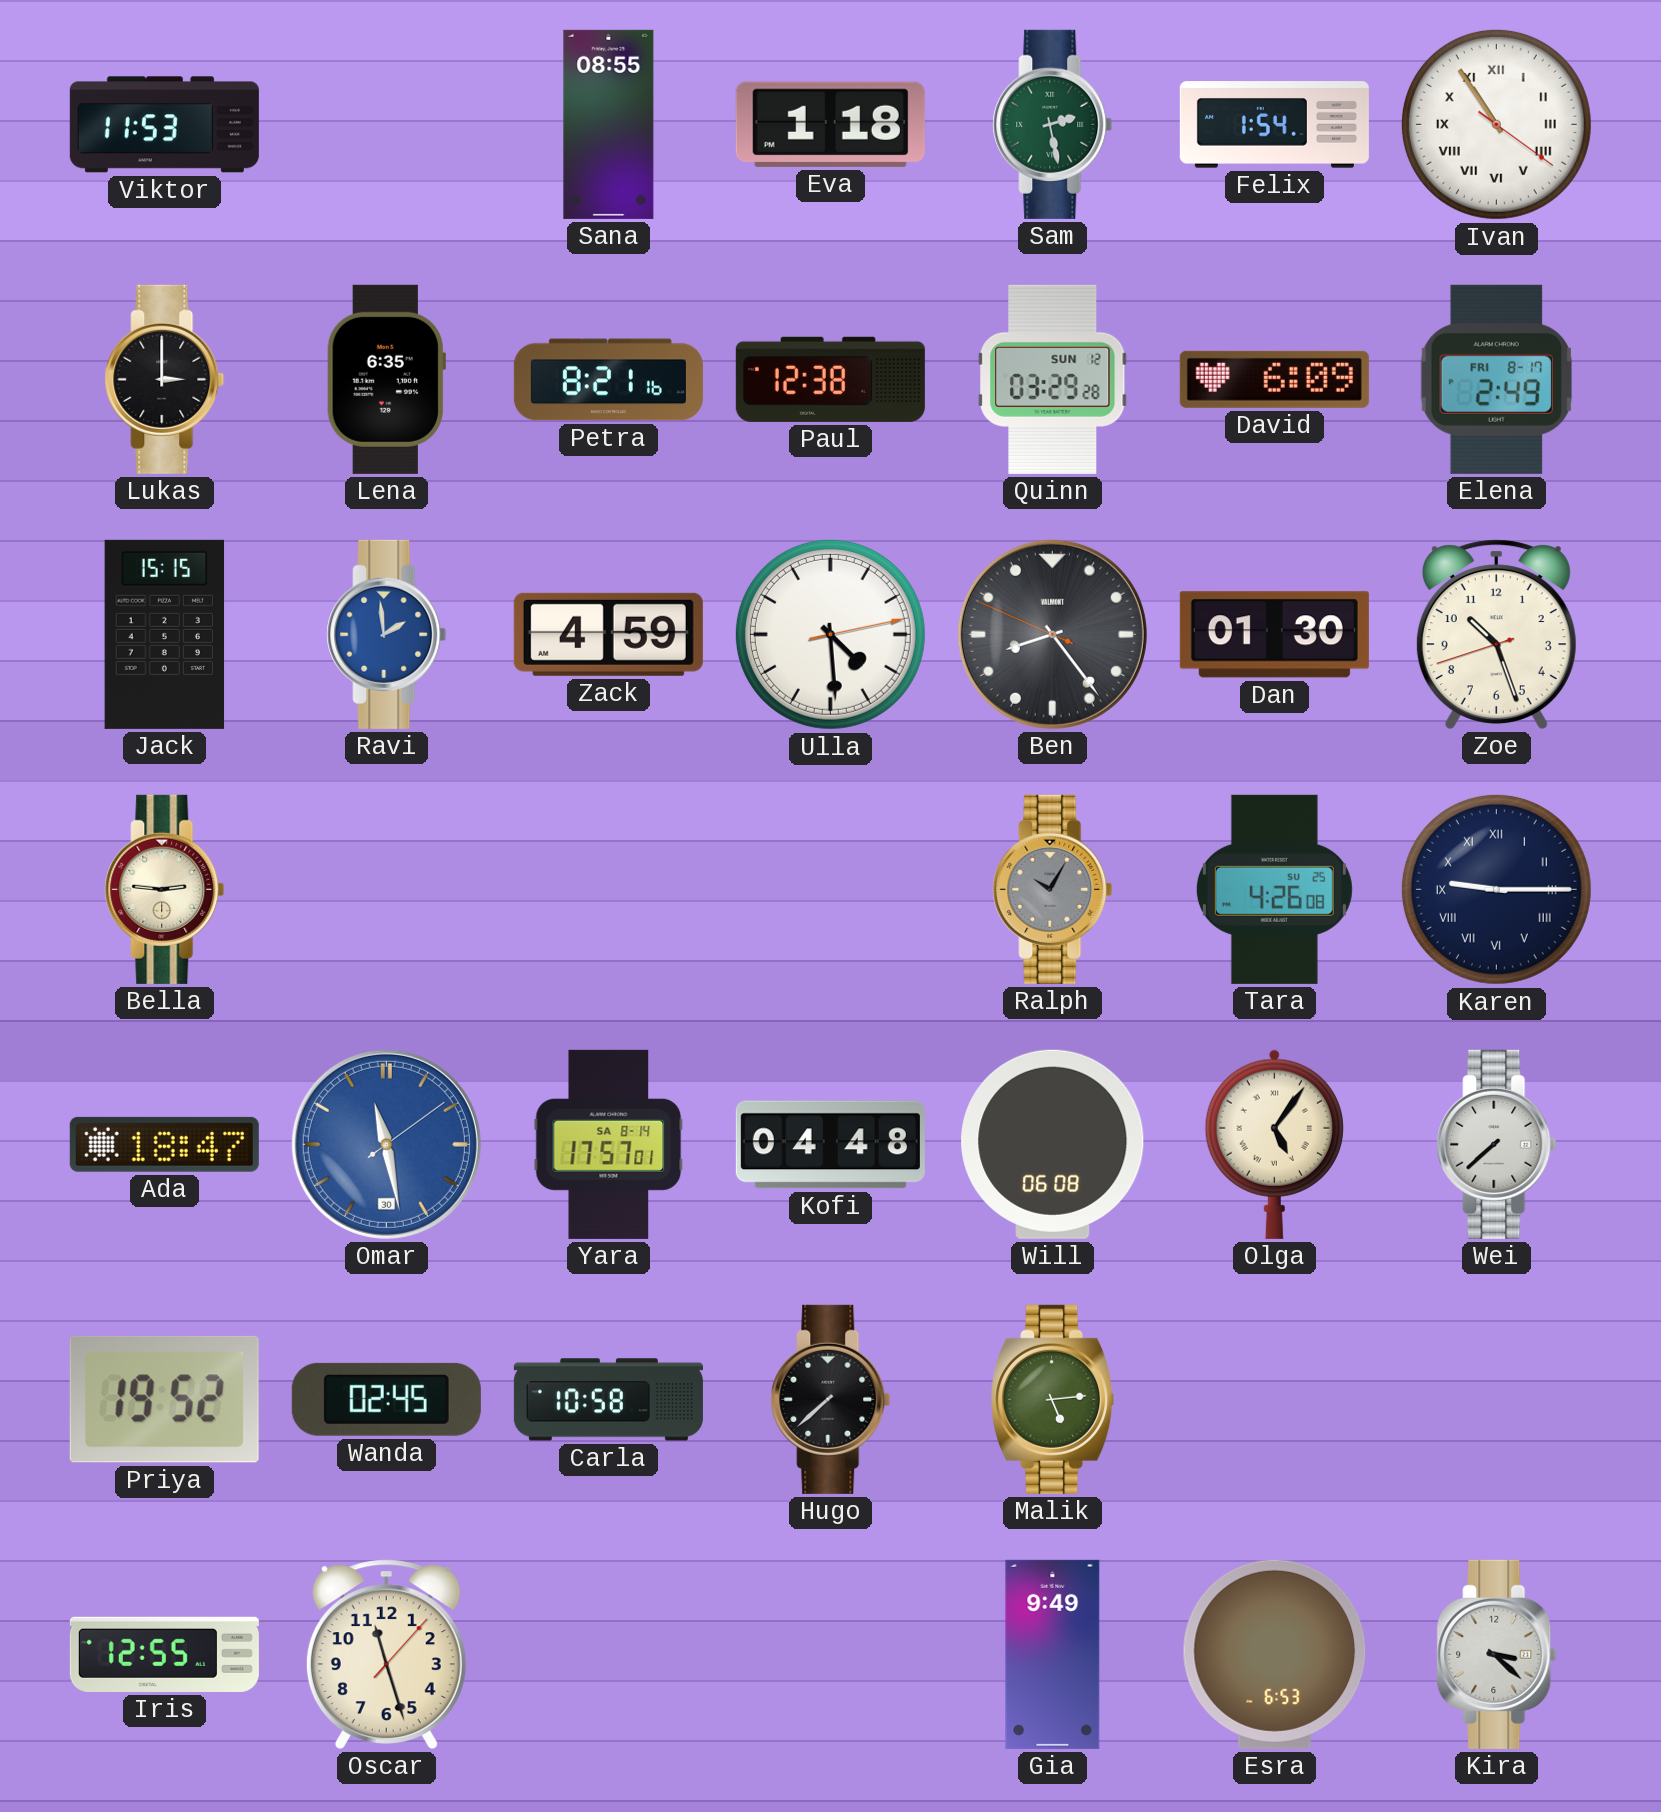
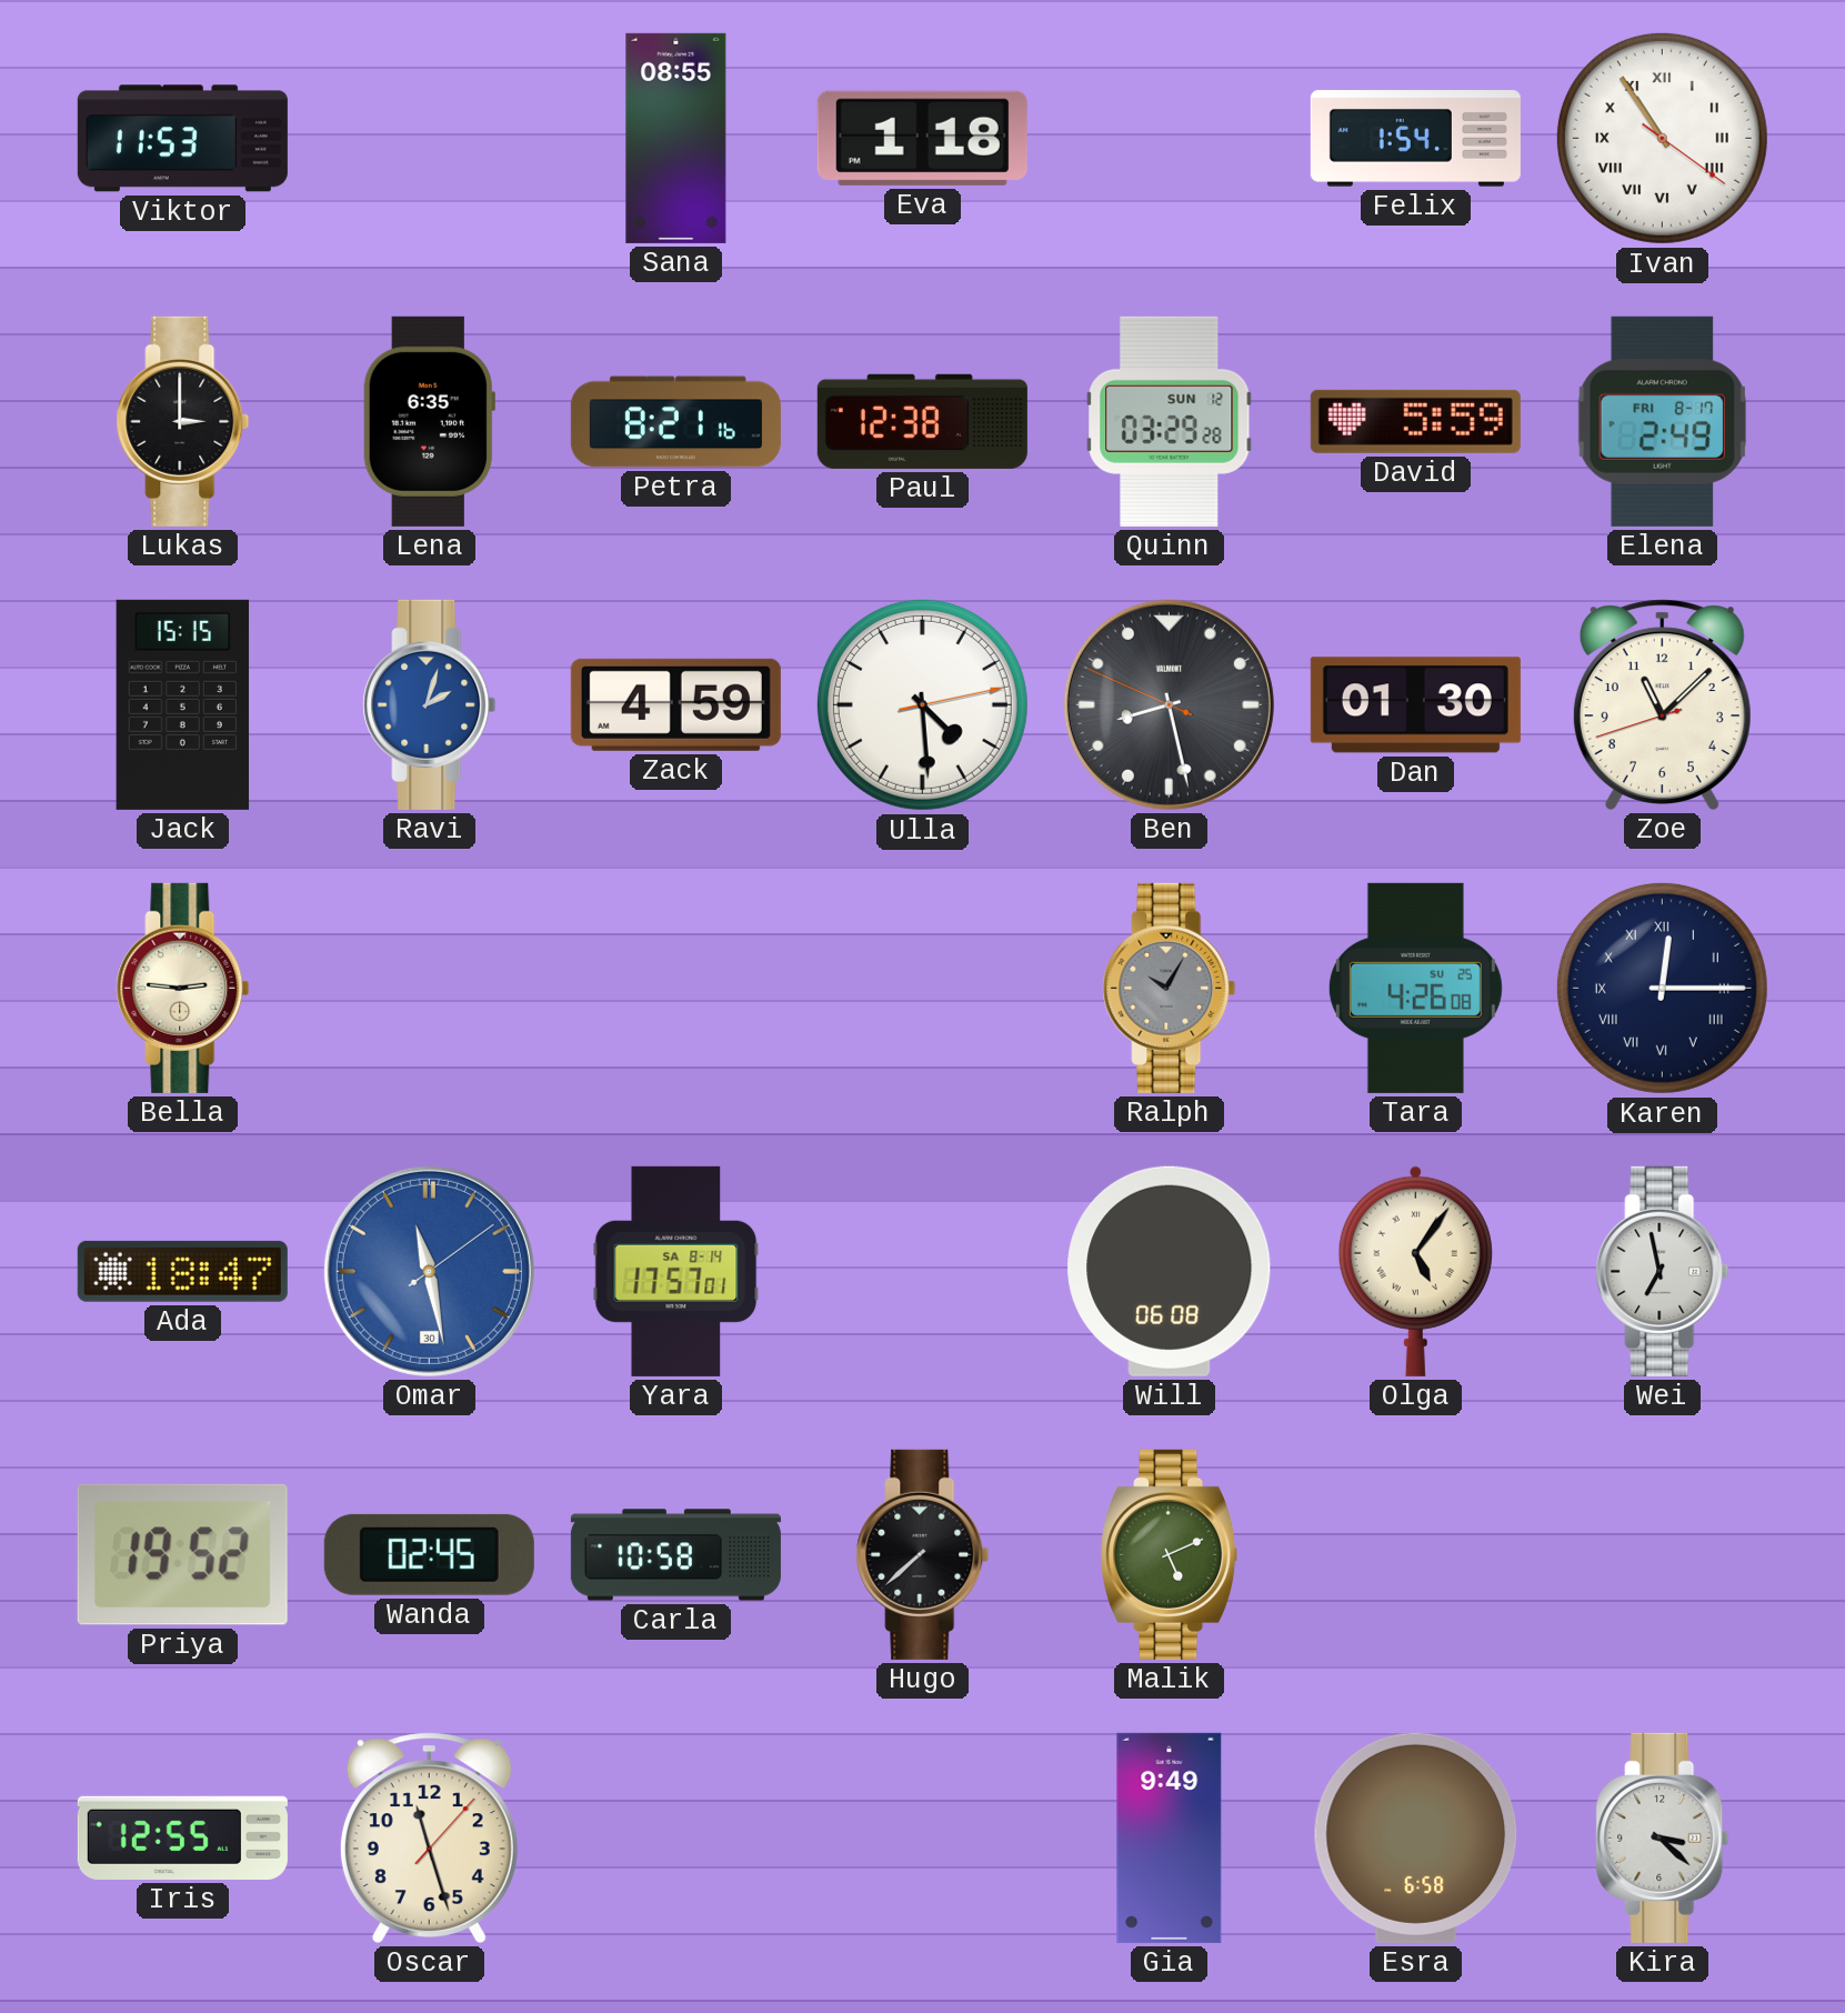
Sam: 2:28 -> none
David: 6:09 -> 5:59
Ravi: 1:59 -> 2:03
Ben: 8:23 -> 8:27
Zoe: 10:26 -> 11:07
Karen: 9:15 -> 12:15
Kofi: 04:48 -> none
Wei: 7:38 -> 6:58
Malik: 5:14 -> 5:11
Esra: 6:53 -> 6:58
